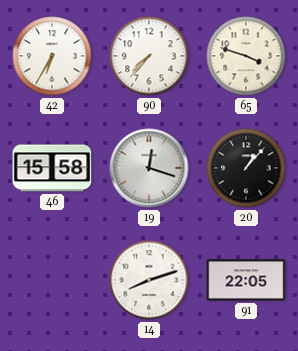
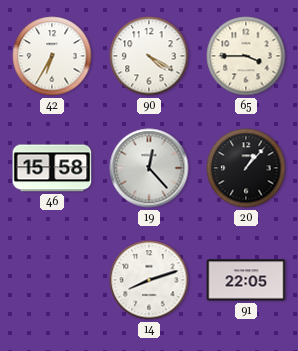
90: 7:37 -> 4:20
65: 3:48 -> 3:45
19: 12:18 -> 12:23
